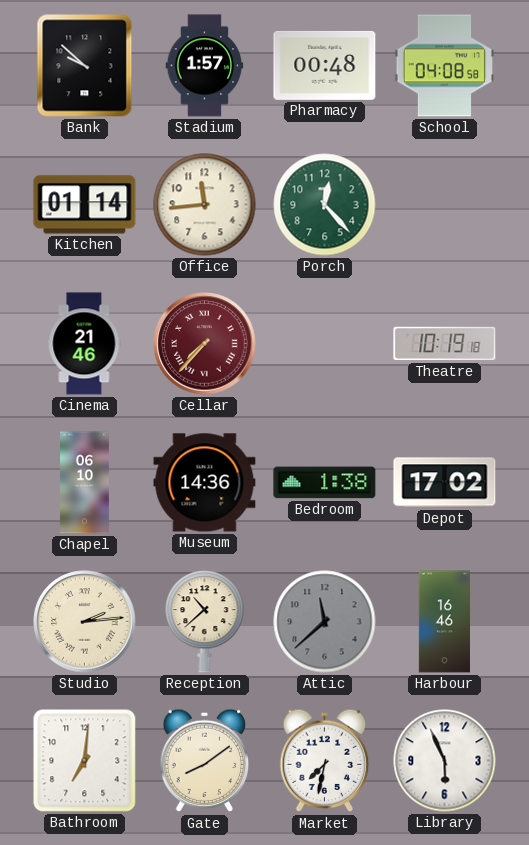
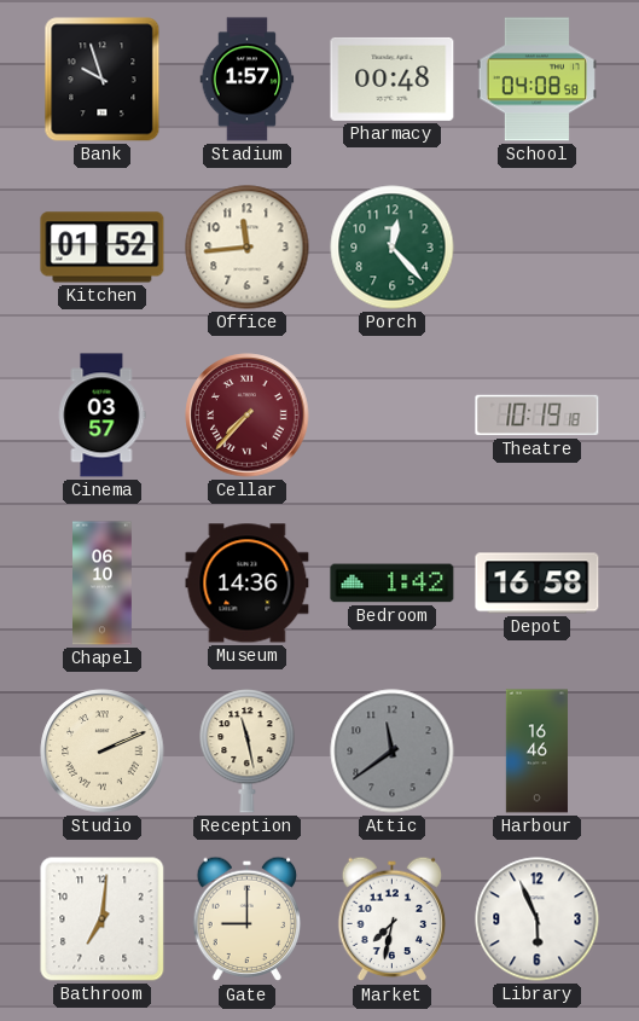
Bank: 9:52 -> 9:57
Kitchen: 01:14 -> 01:52
Cinema: 21:46 -> 03:57
Bedroom: 1:38 -> 1:42
Depot: 17:02 -> 16:58
Studio: 2:14 -> 2:11
Reception: 10:38 -> 11:28
Attic: 11:38 -> 11:39
Gate: 8:09 -> 9:00
